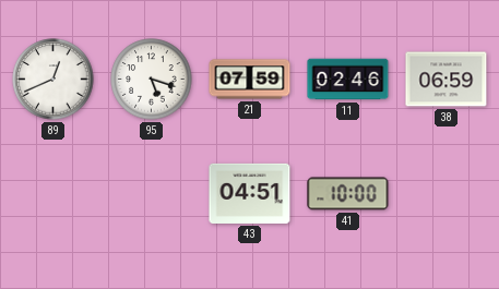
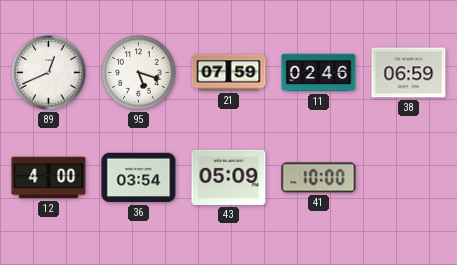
12: none -> 4:00
36: none -> 03:54
43: 04:51 -> 05:09
